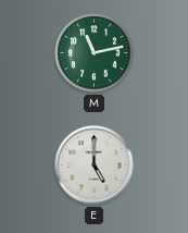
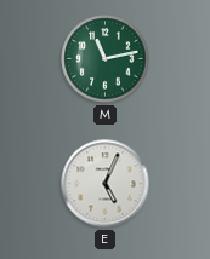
E: 5:00 -> 5:04
